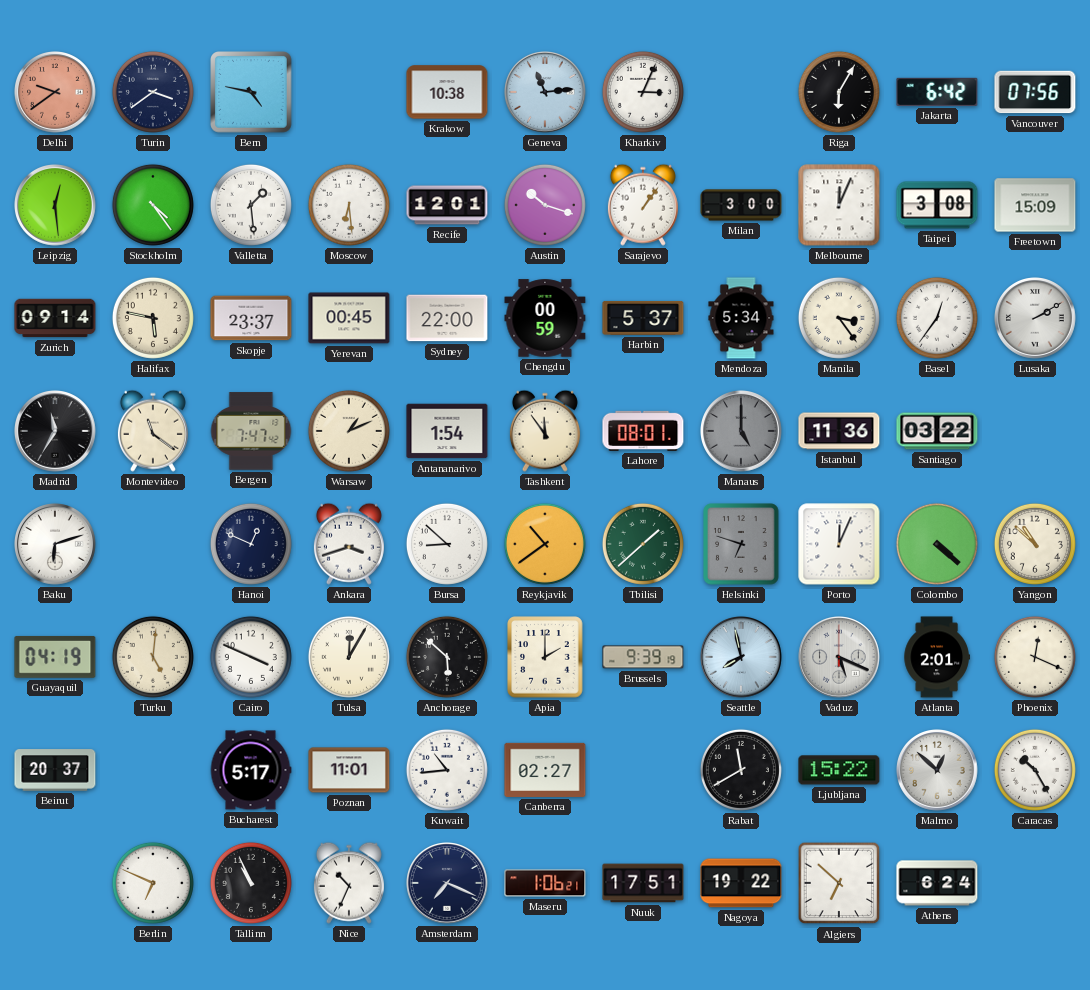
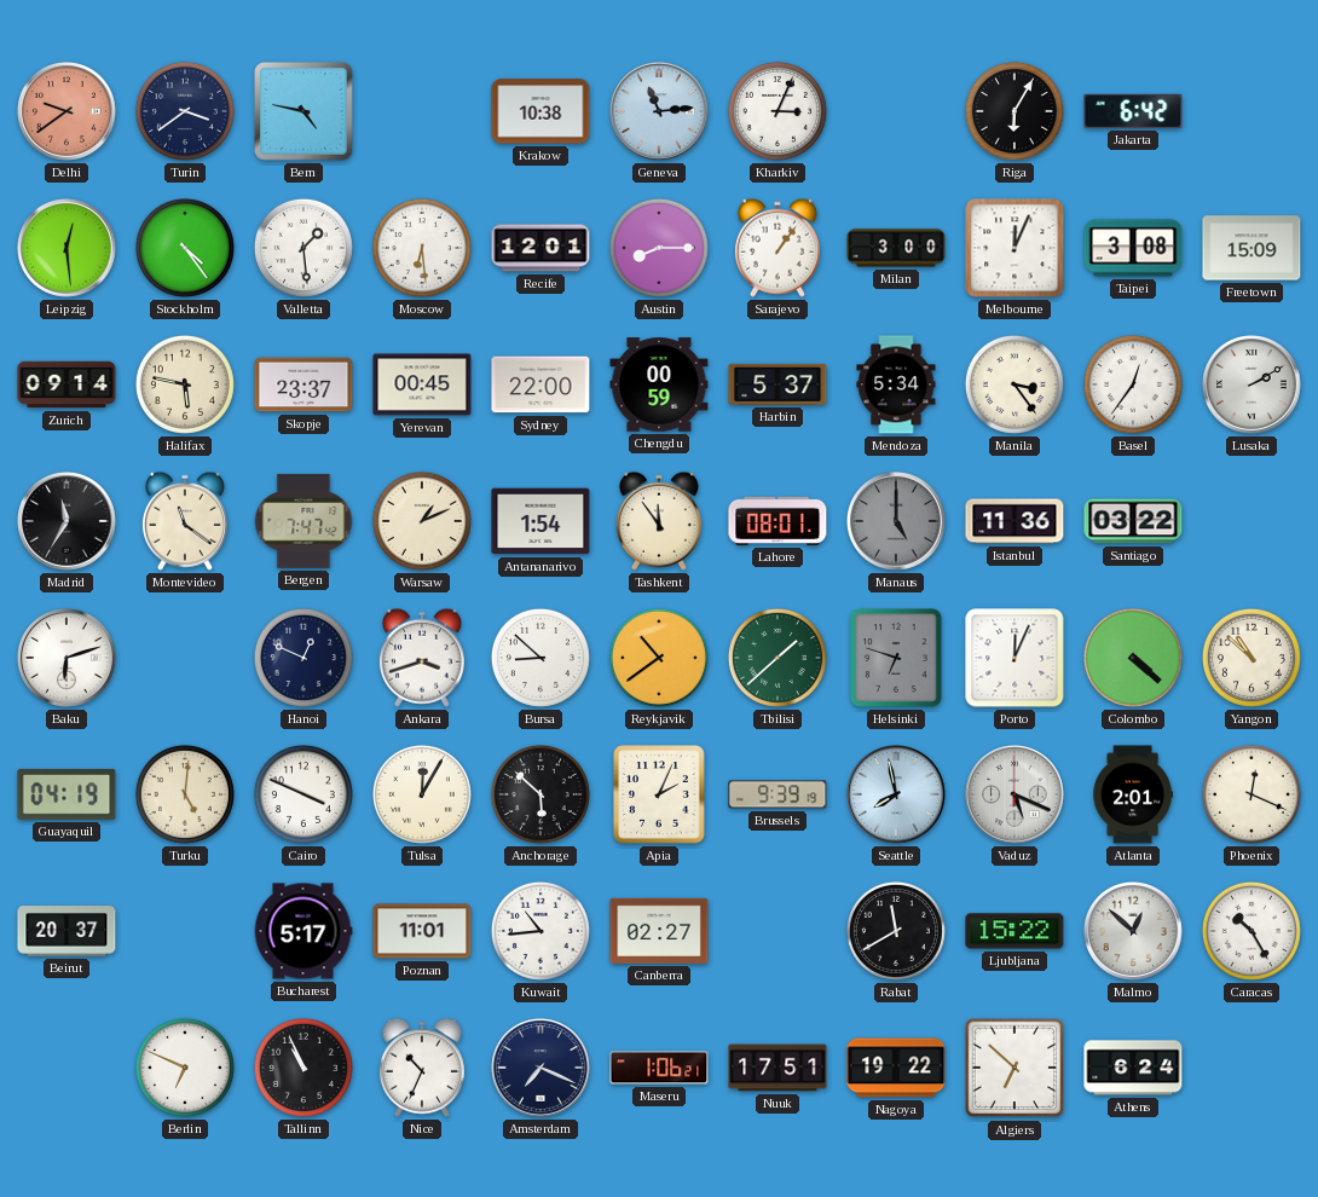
Vancouver: 07:56 -> none
Austin: 10:18 -> 8:15
Apia: 2:00 -> 2:04
